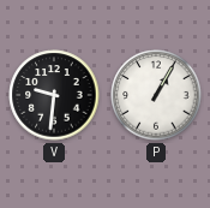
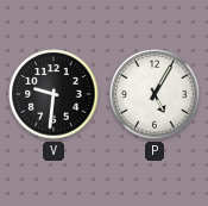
P: 1:05 -> 5:05
